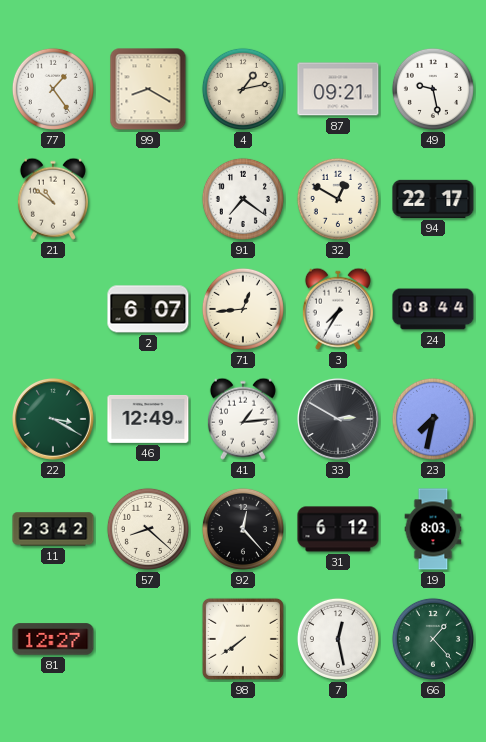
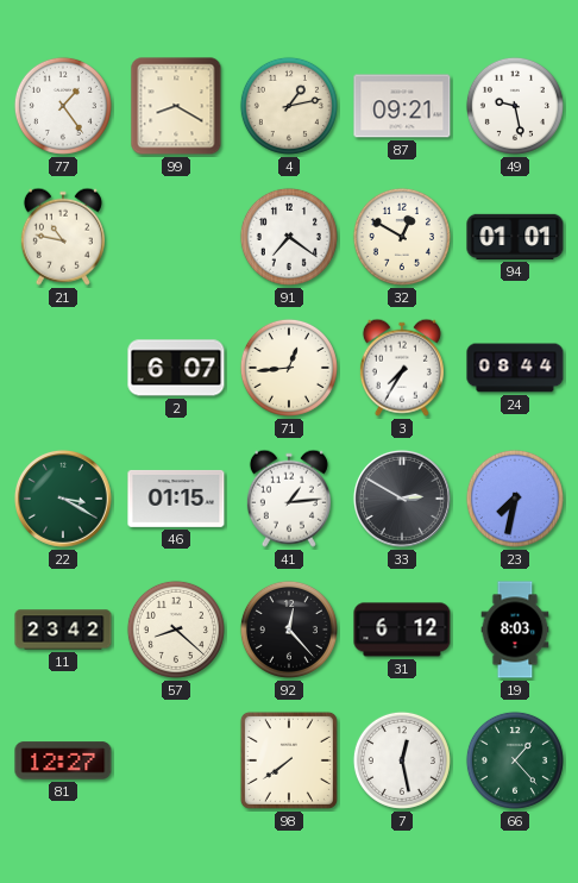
21: 10:51 -> 10:47
94: 22:17 -> 01:01
46: 12:49 -> 01:15
